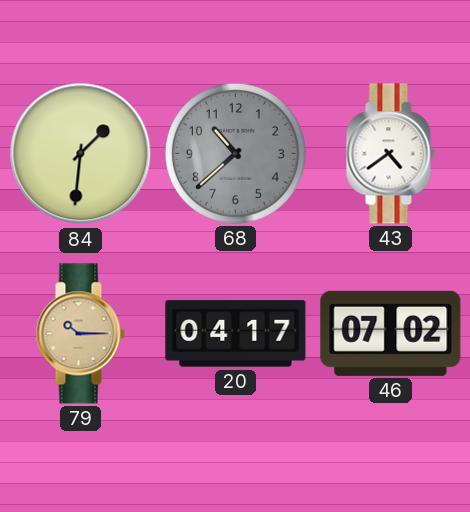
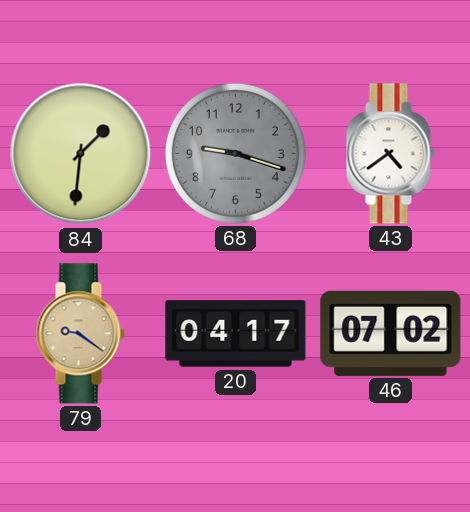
68: 10:38 -> 9:18
79: 10:15 -> 9:21
